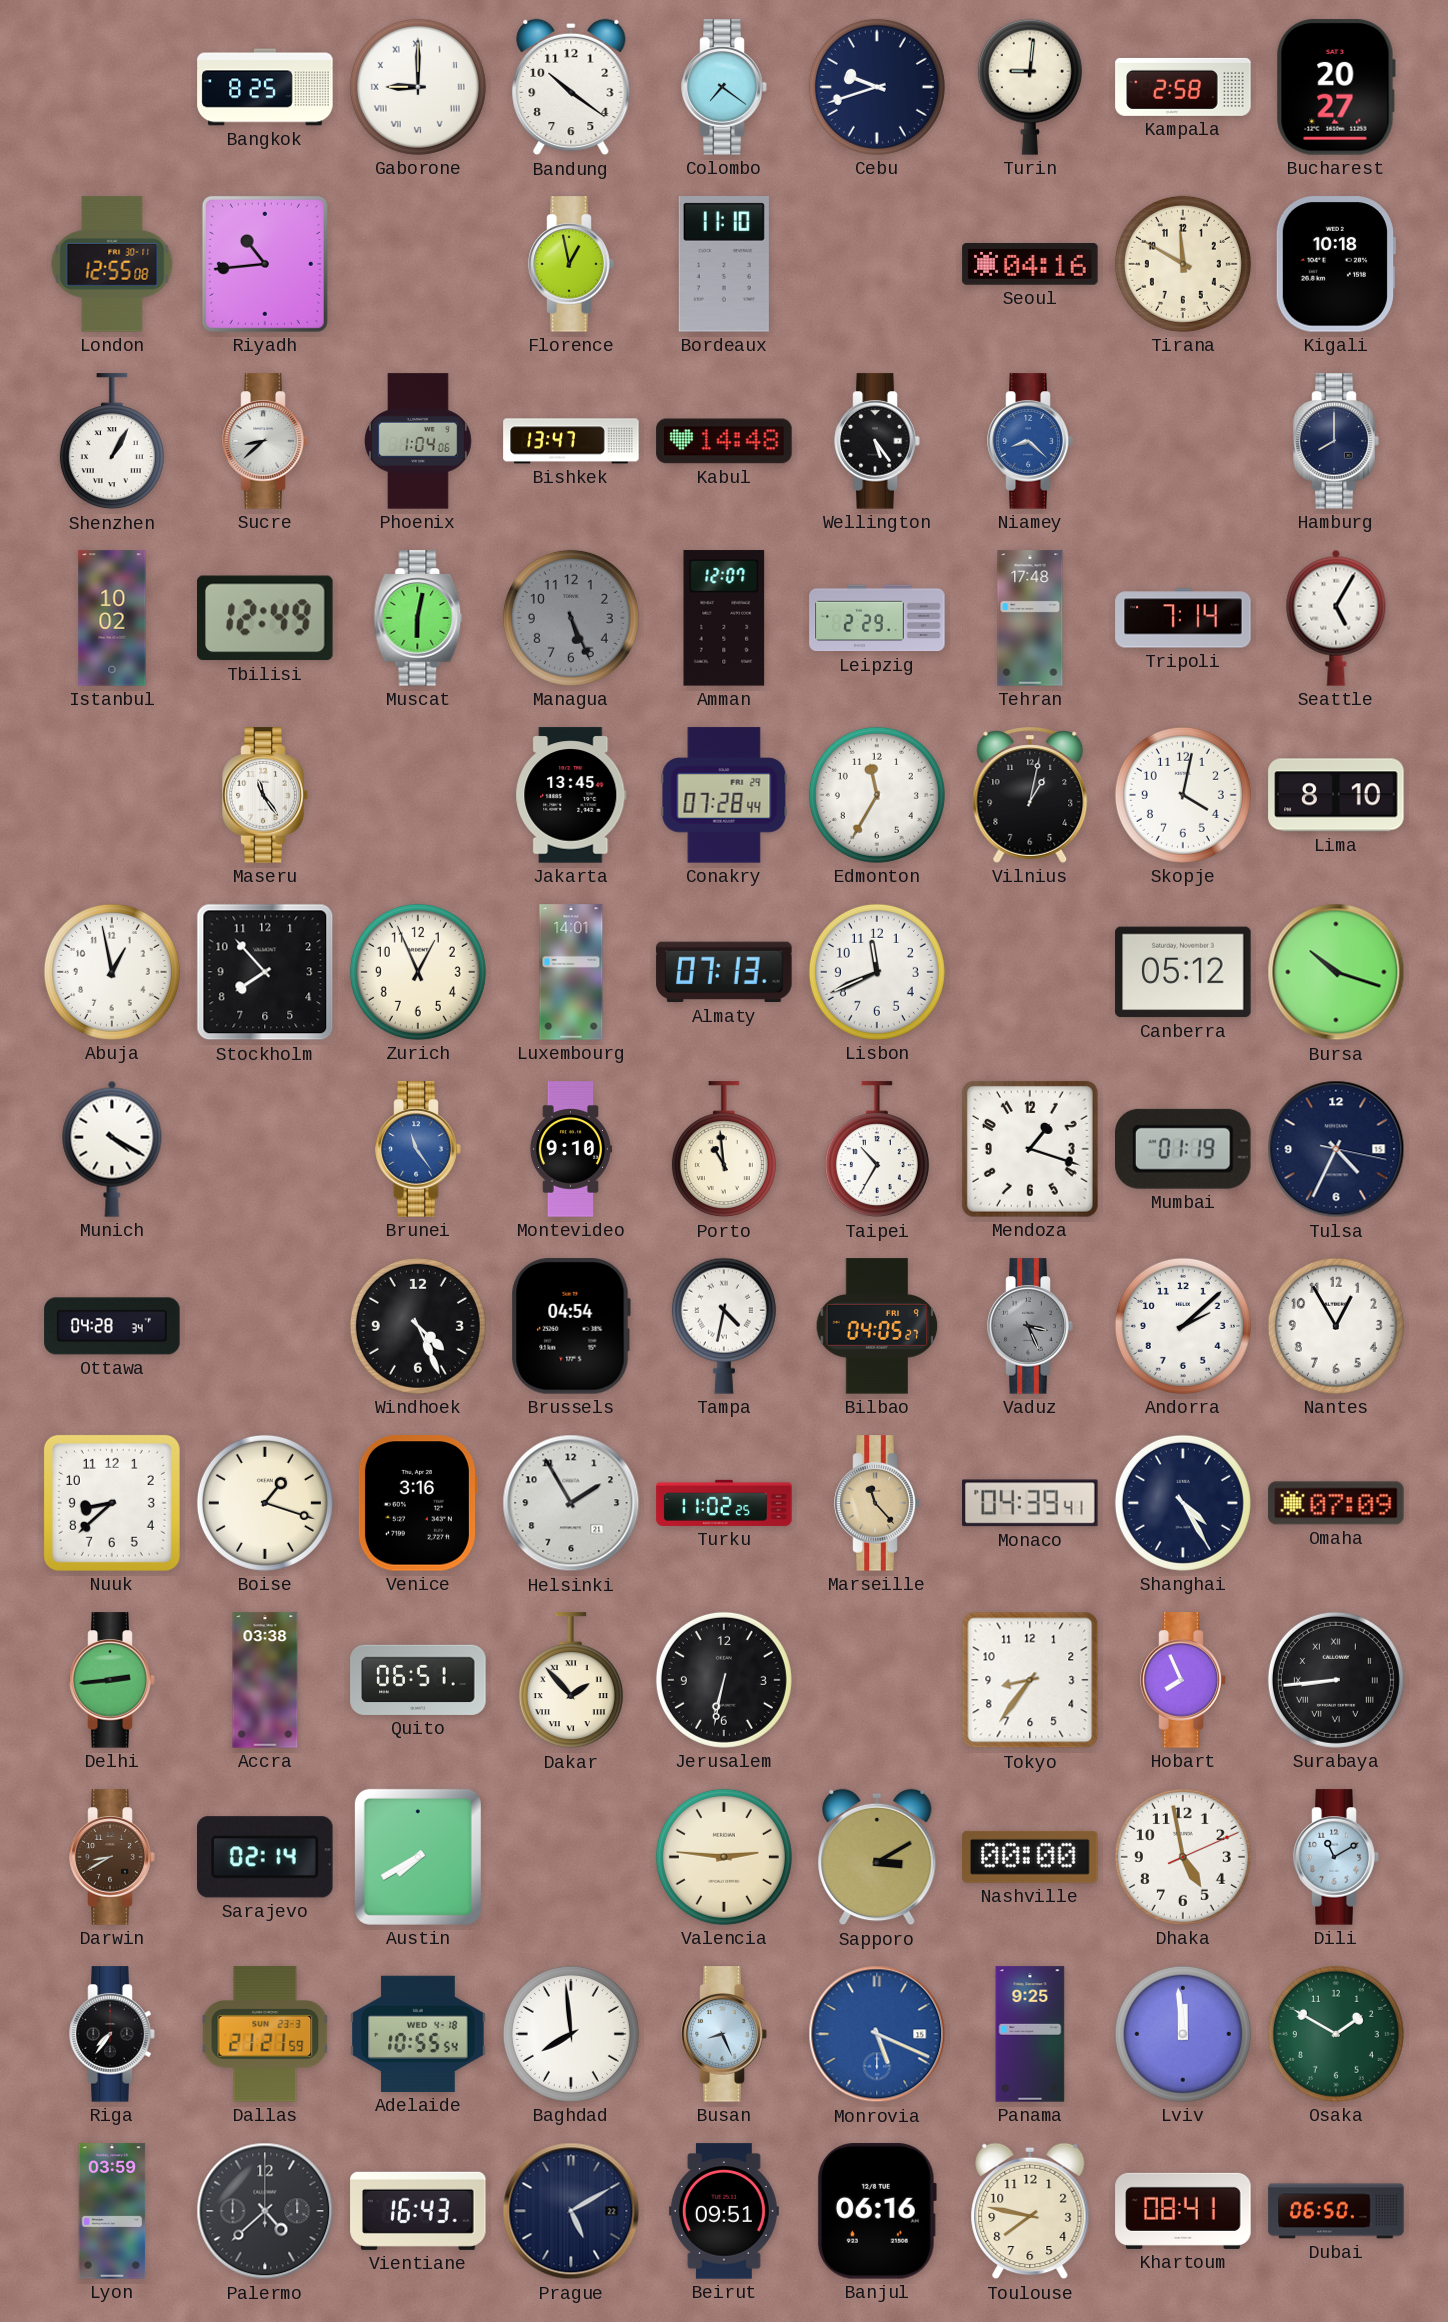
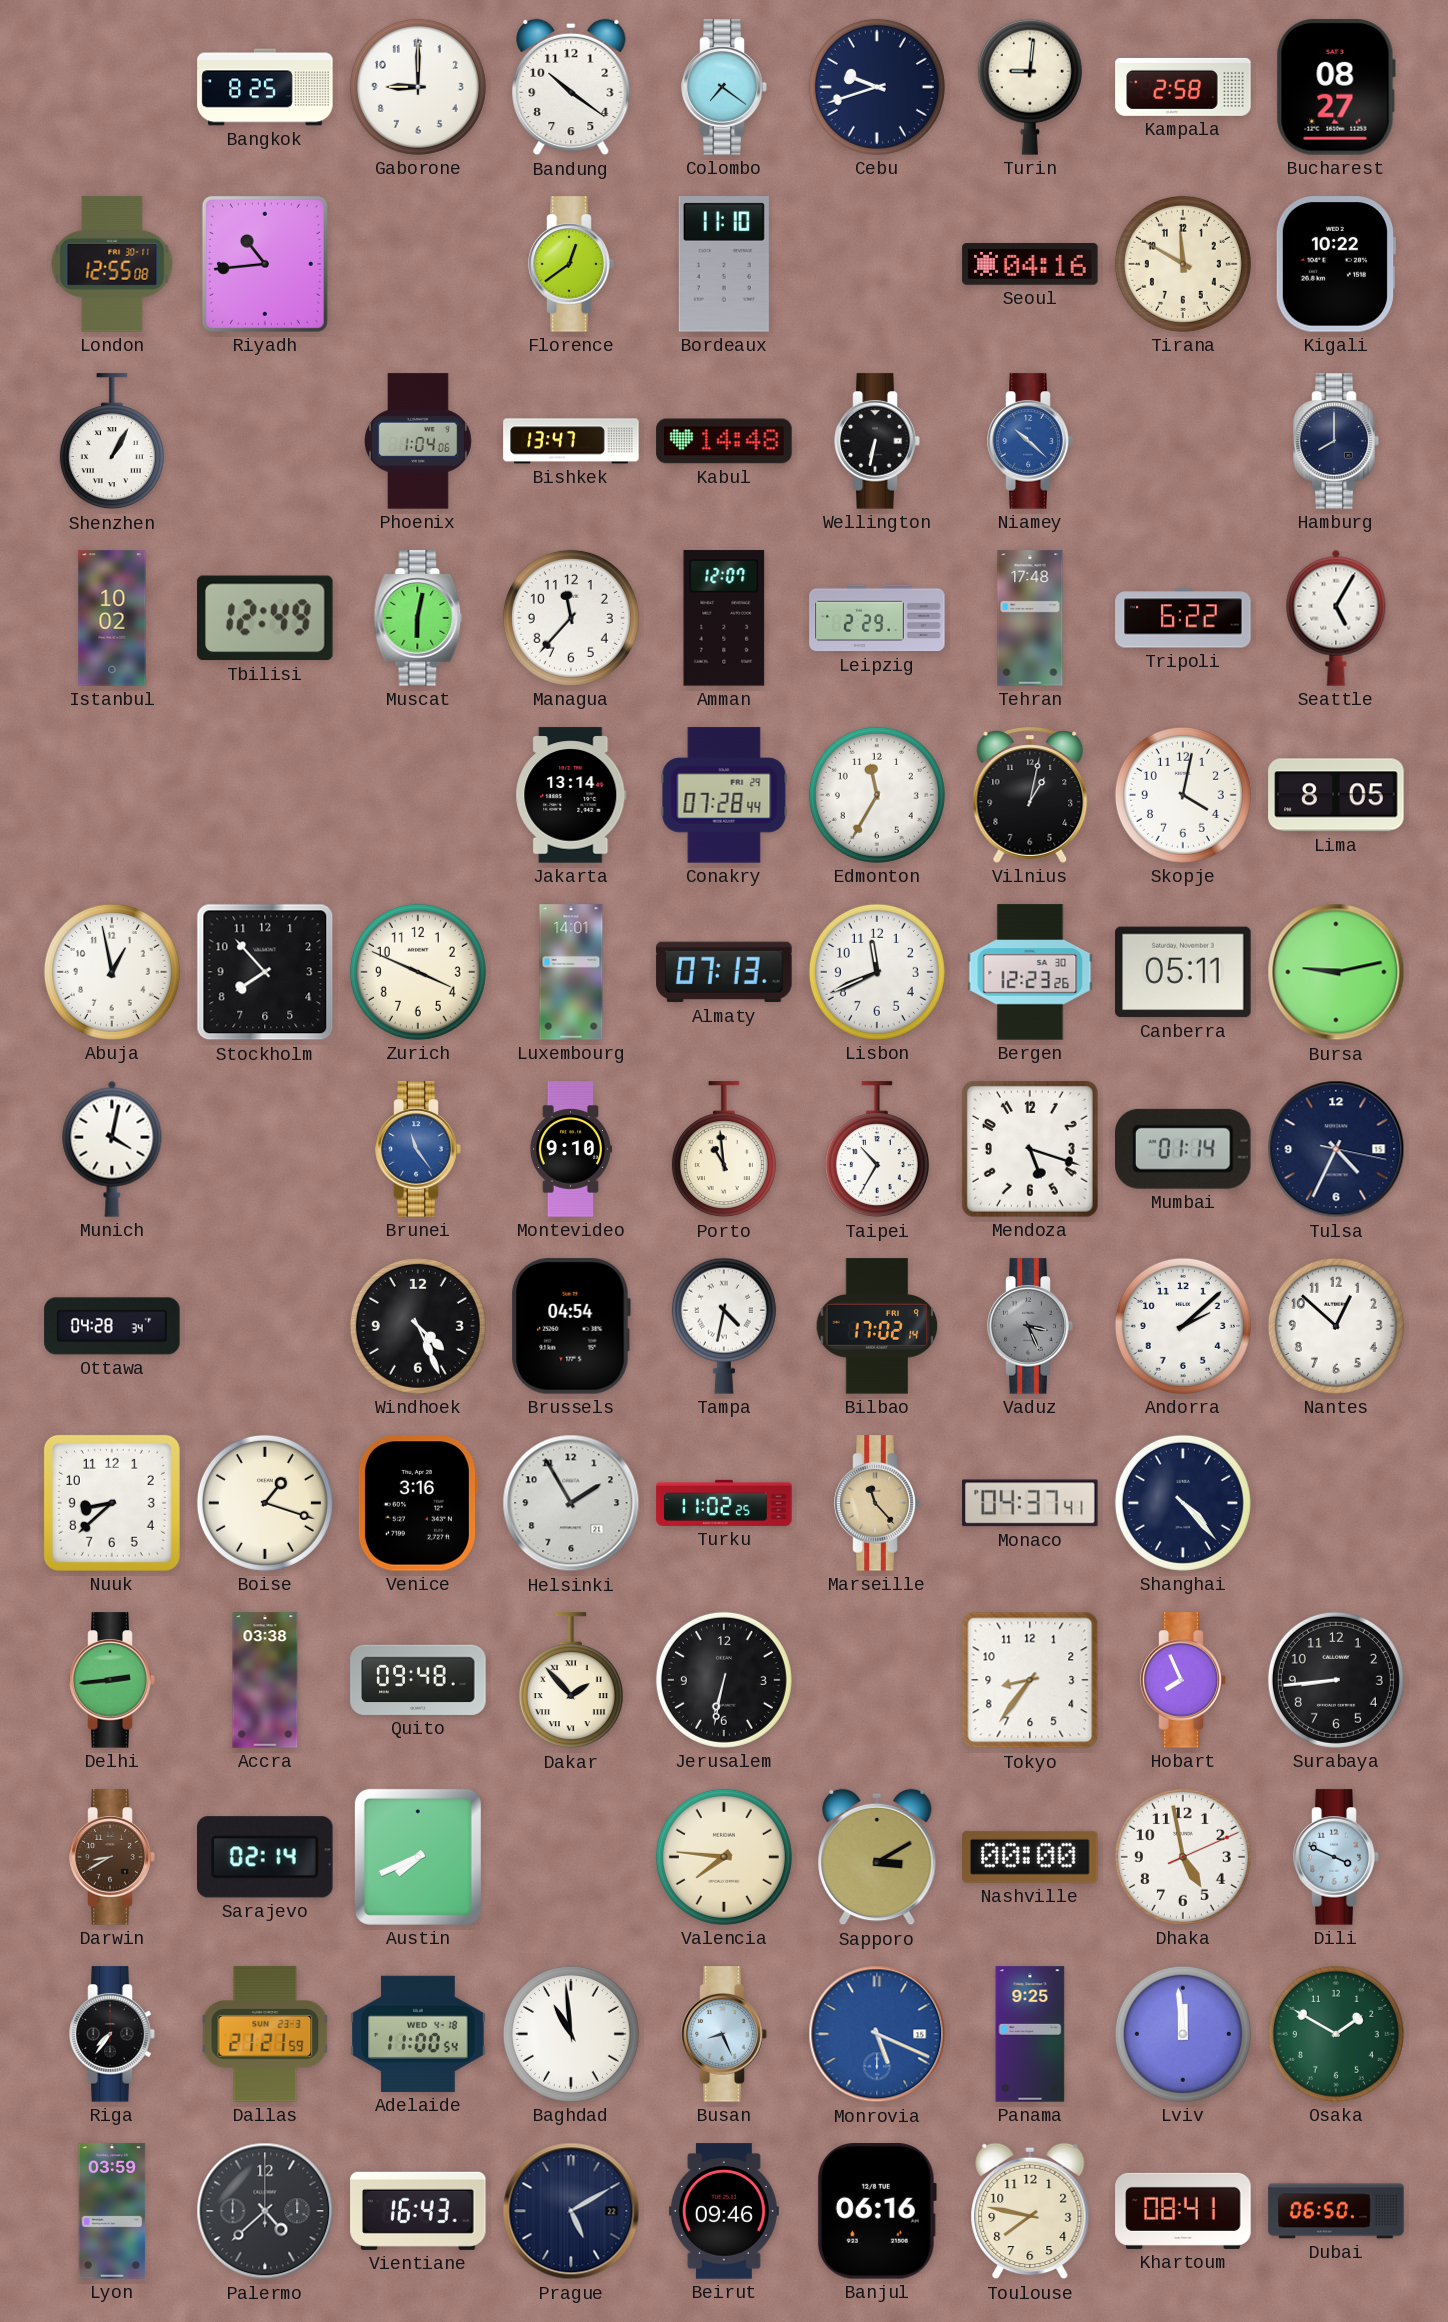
Gaborone numerals: Roman -> Arabic
Bucharest: 20:27 -> 08:27
Florence: 12:58 -> 12:39
Kigali: 10:18 -> 10:22
Sucre: 8:38 -> none
Wellington: 5:24 -> 6:32
Niamey: 8:22 -> 10:22
Managua: 5:26 -> 11:37
Managua dial: grey -> white
Tripoli: 7:14 -> 6:22
Maseru: 11:24 -> none
Jakarta: 13:45 -> 13:14
Lima: 8:10 -> 8:05
Zurich: 12:56 -> 3:49
Bergen: none -> 12:23
Canberra: 05:12 -> 05:11
Bursa: 10:18 -> 9:13
Munich: 4:20 -> 4:02
Mendoza: 1:18 -> 5:18
Mumbai: 01:19 -> 01:14
Bilbao: 04:05 -> 17:02
Nantes: 12:55 -> 12:52
Monaco: 04:39 -> 04:37
Shanghai: 4:25 -> 4:23
Omaha: 07:09 -> none
Quito: 06:51 -> 09:48
Surabaya numerals: Roman -> Arabic
Austin: 7:40 -> 7:41
Valencia: 2:46 -> 7:46
Dili: 11:10 -> 3:49
Adelaide: 10:55 -> 11:00
Baghdad: 7:59 -> 10:59
Beirut: 09:51 -> 09:46
